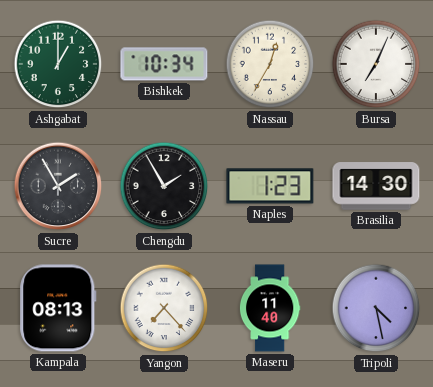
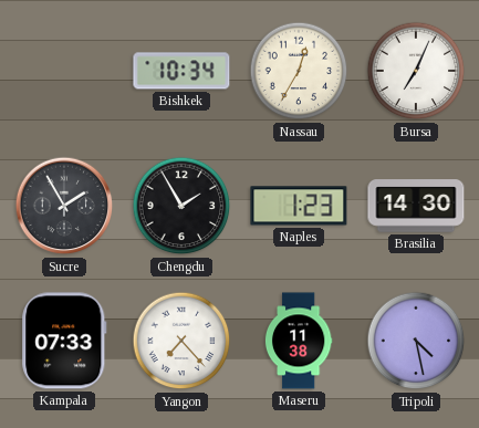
Ashgabat: 1:00 -> none
Kampala: 08:13 -> 07:33
Maseru: 11:40 -> 11:38
